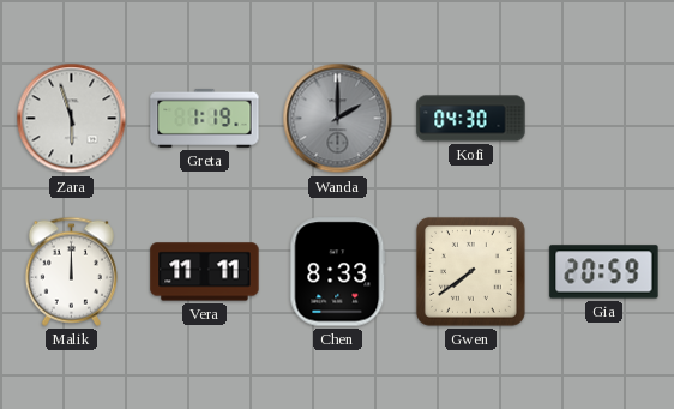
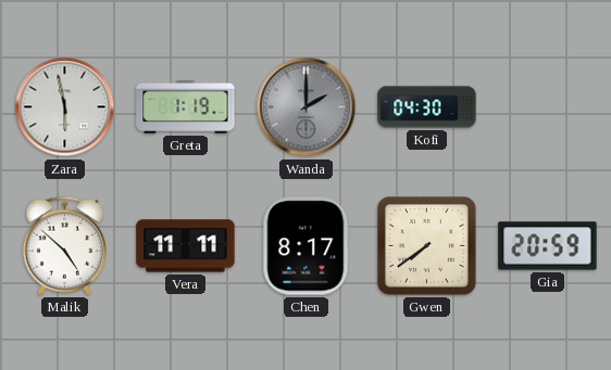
Zara: 5:57 -> 5:58
Malik: 12:00 -> 4:52
Chen: 8:33 -> 8:17
